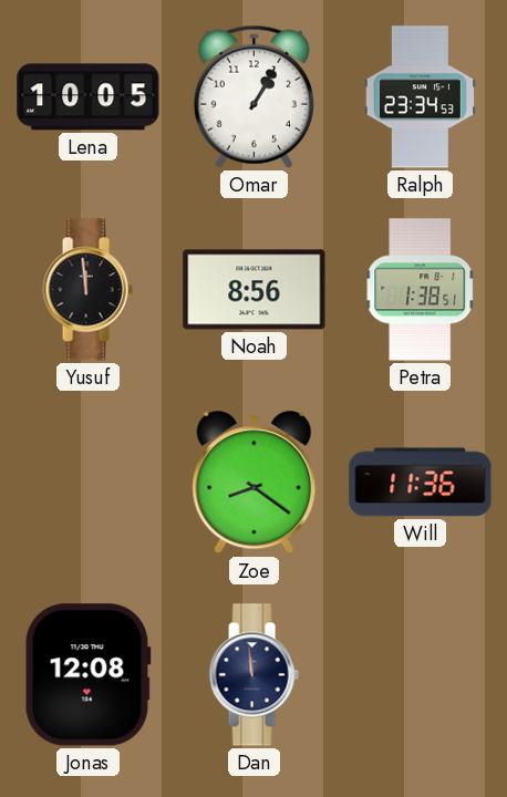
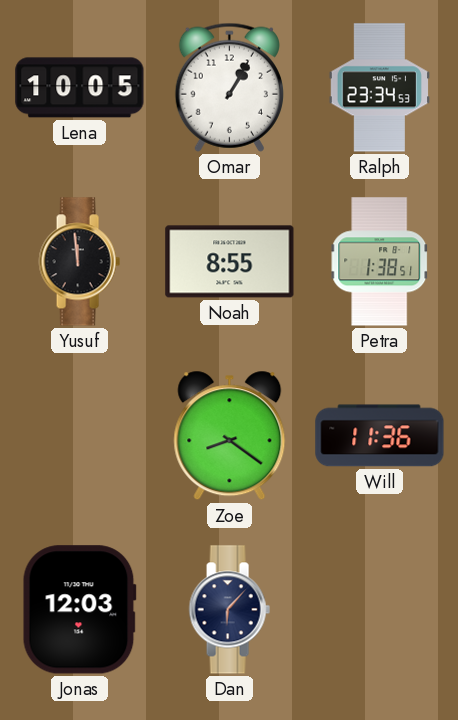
Noah: 8:56 -> 8:55
Jonas: 12:08 -> 12:03
Dan: 11:59 -> 6:07
